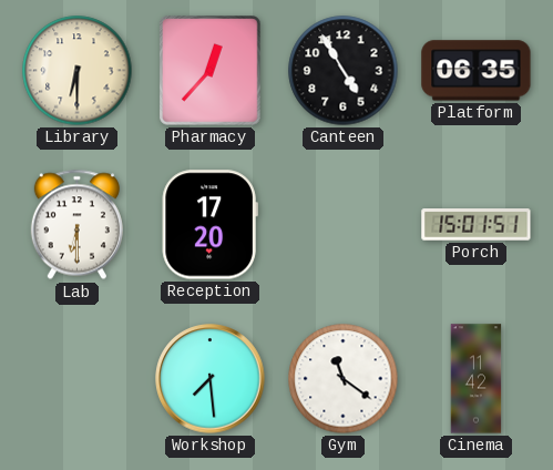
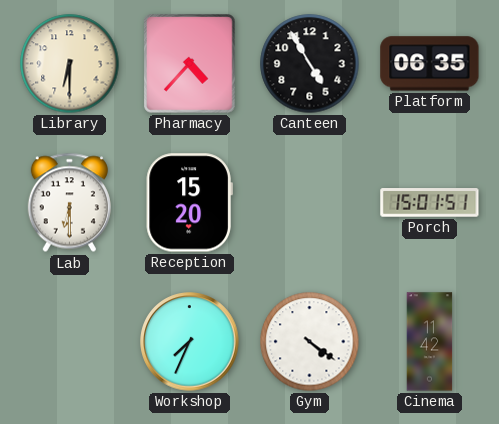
Pharmacy: 12:37 -> 4:37
Reception: 17:20 -> 15:20
Workshop: 7:29 -> 7:34
Gym: 11:21 -> 4:21
